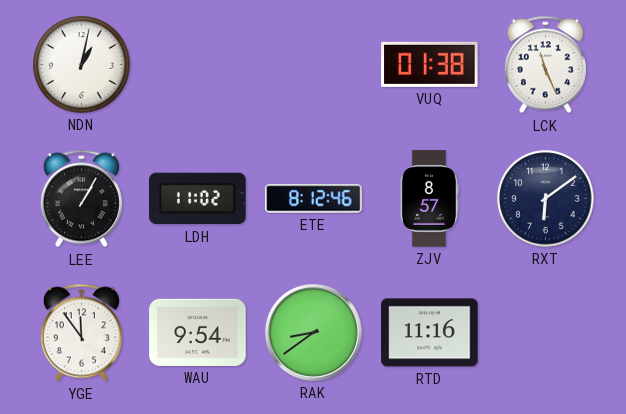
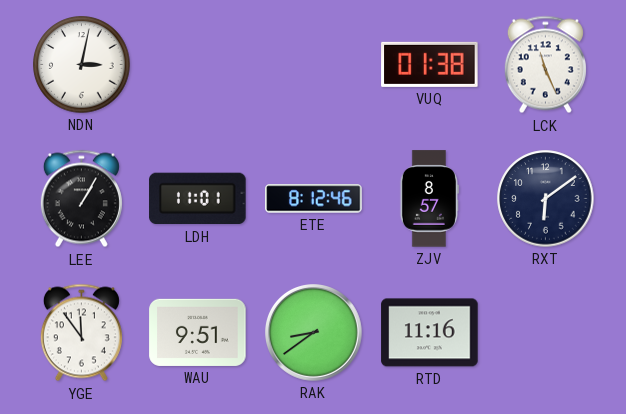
NDN: 1:02 -> 3:02
LDH: 11:02 -> 11:01
WAU: 9:54 -> 9:51
